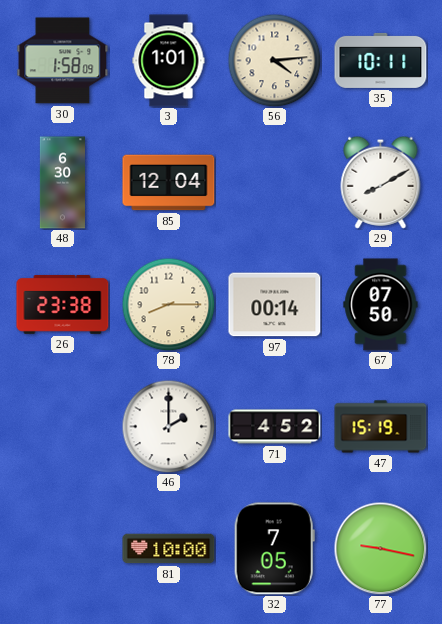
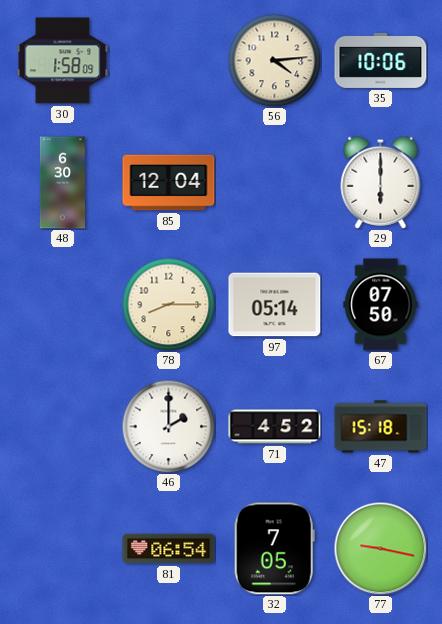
3: 1:01 -> none
35: 10:11 -> 10:06
29: 8:10 -> 6:00
26: 23:38 -> none
97: 00:14 -> 05:14
47: 15:19 -> 15:18
81: 10:00 -> 06:54
